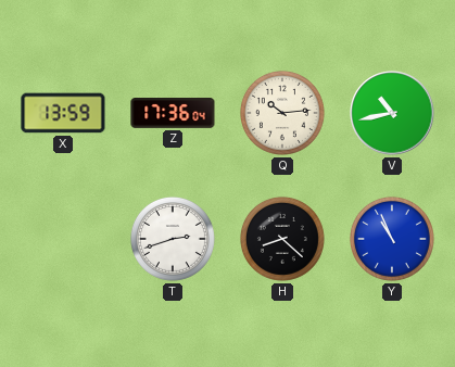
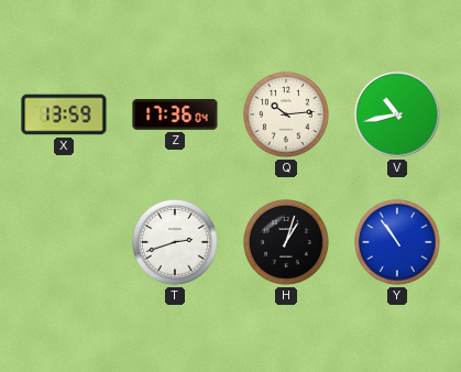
H: 8:22 -> 1:03
Y: 10:56 -> 10:54
